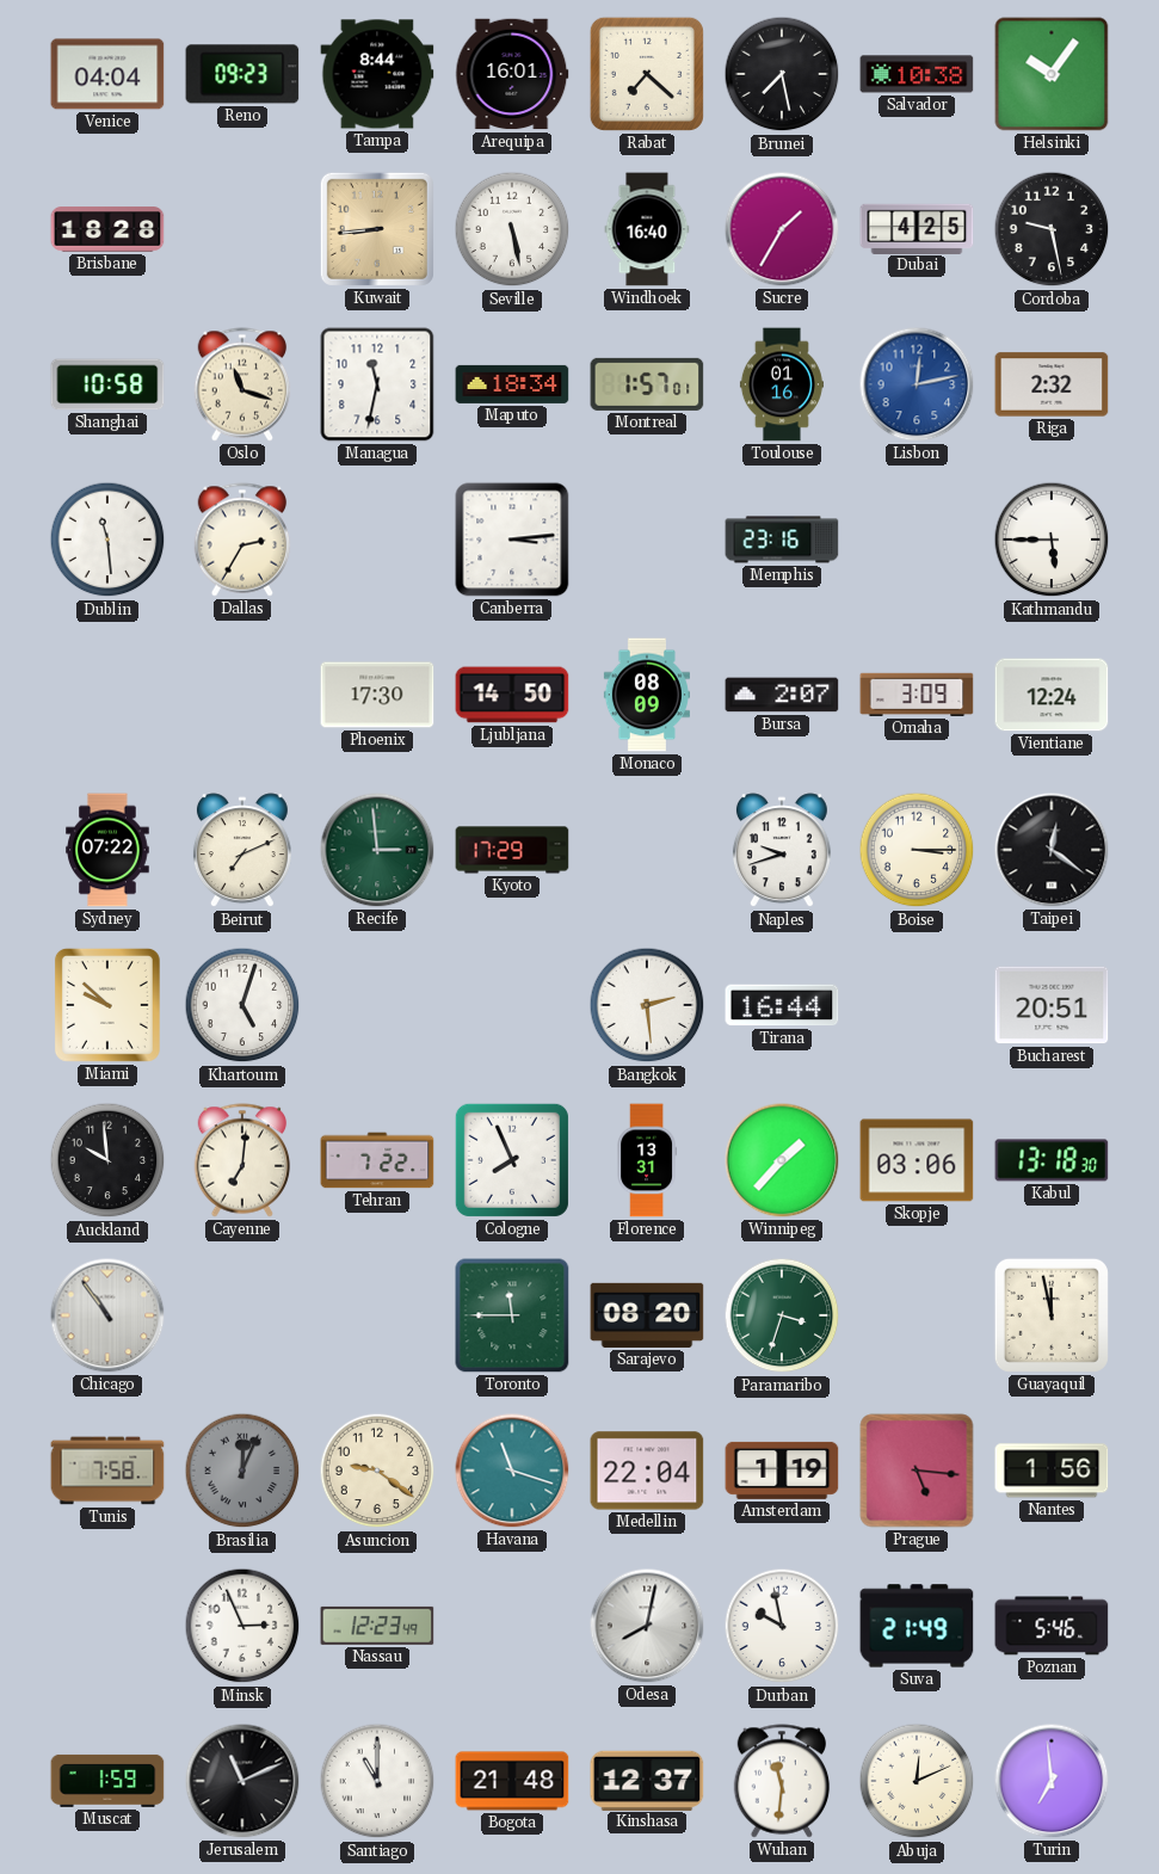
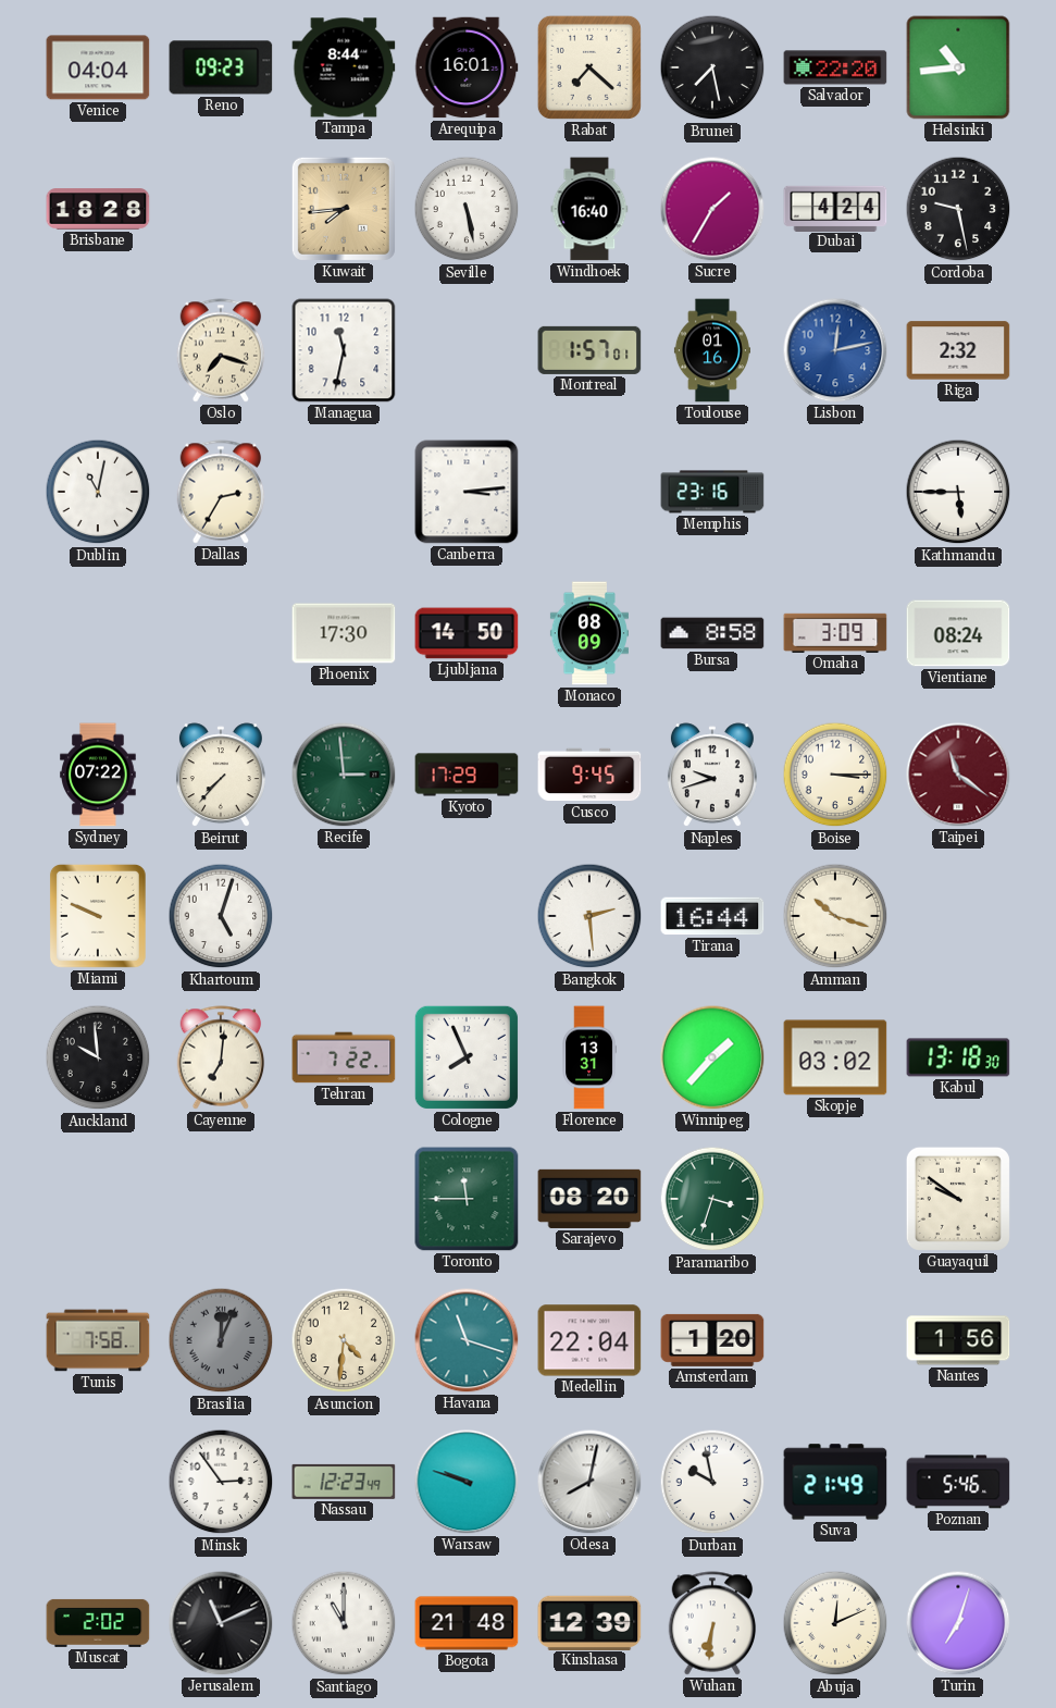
Salvador: 10:38 -> 22:20
Helsinki: 10:06 -> 10:44
Kuwait: 8:44 -> 7:44
Dubai: 4:25 -> 4:24
Shanghai: 10:58 -> none
Oslo: 11:18 -> 7:18
Maputo: 18:34 -> none
Dublin: 11:29 -> 11:02
Bursa: 2:07 -> 8:58
Vientiane: 12:24 -> 08:24
Beirut: 7:11 -> 7:37
Cusco: none -> 9:45
Taipei: 12:21 -> 11:21
Taipei dial: black -> burgundy
Miami: 9:52 -> 9:49
Amman: none -> 10:18
Bucharest: 20:51 -> none
Skopje: 03:06 -> 03:02
Chicago: 10:54 -> none
Guayaquil: 11:58 -> 9:51
Asuncion: 9:21 -> 4:31
Amsterdam: 1:19 -> 1:20
Prague: 5:16 -> none
Minsk: 2:56 -> 2:54
Warsaw: none -> 9:48
Muscat: 1:59 -> 2:02
Kinshasa: 12:37 -> 12:39
Wuhan: 11:31 -> 6:31
Turin: 6:59 -> 7:03
